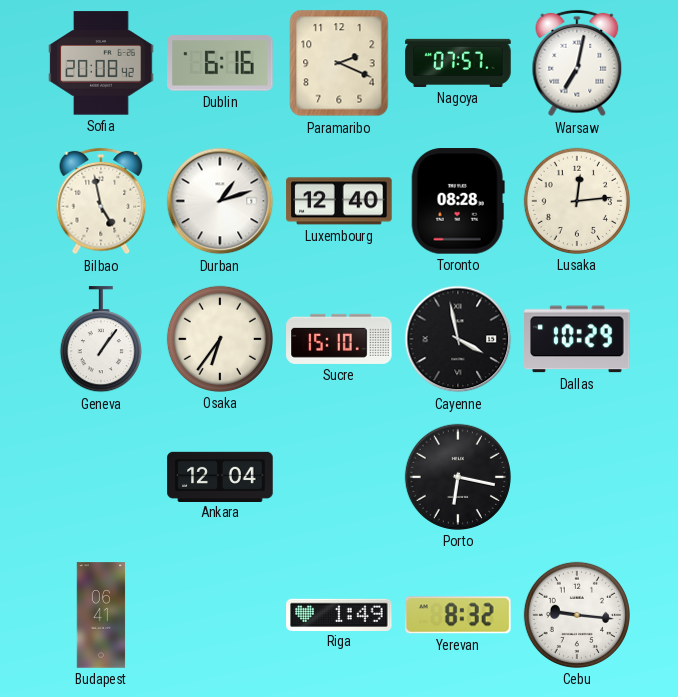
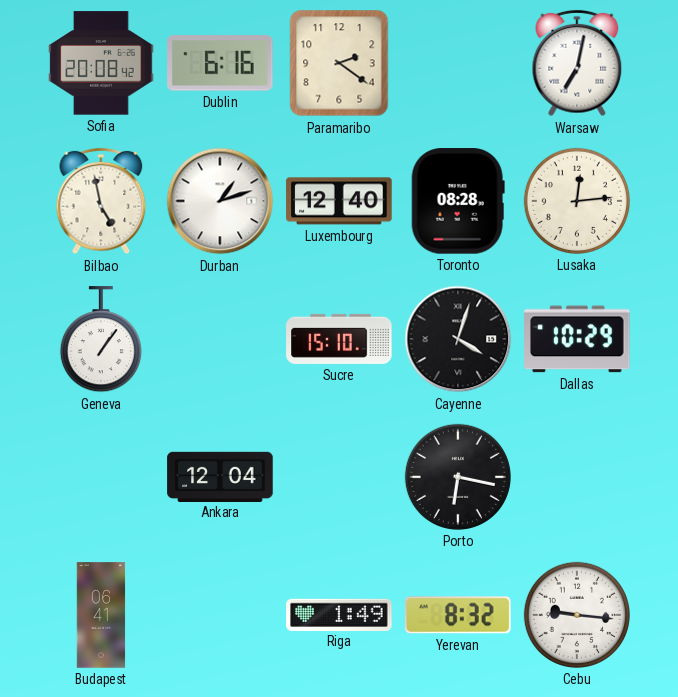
Paramaribo: 2:19 -> 2:21
Nagoya: 07:57 -> none
Osaka: 6:36 -> none
Cayenne: 3:58 -> 4:03
